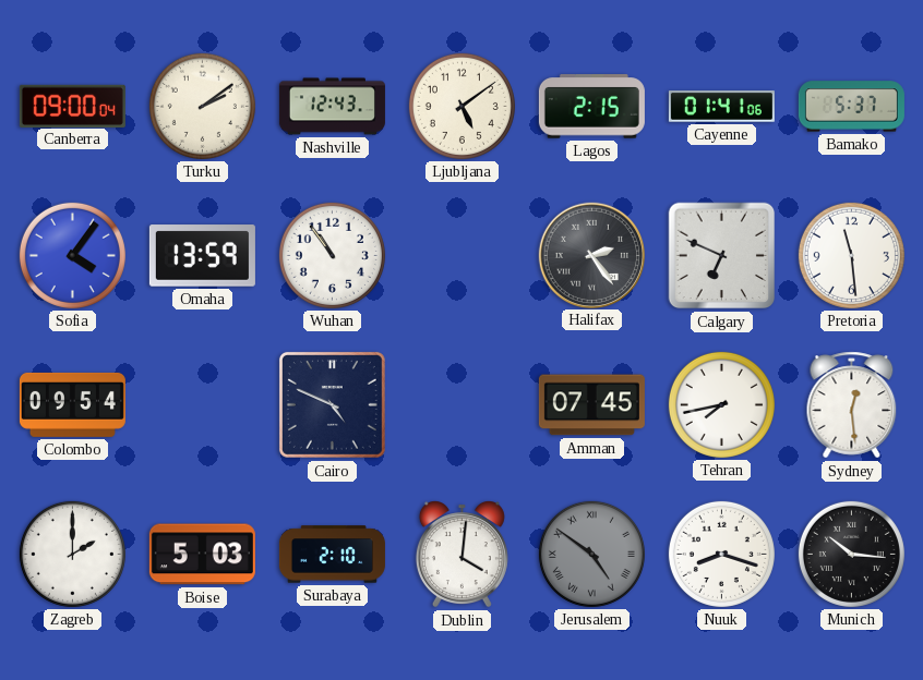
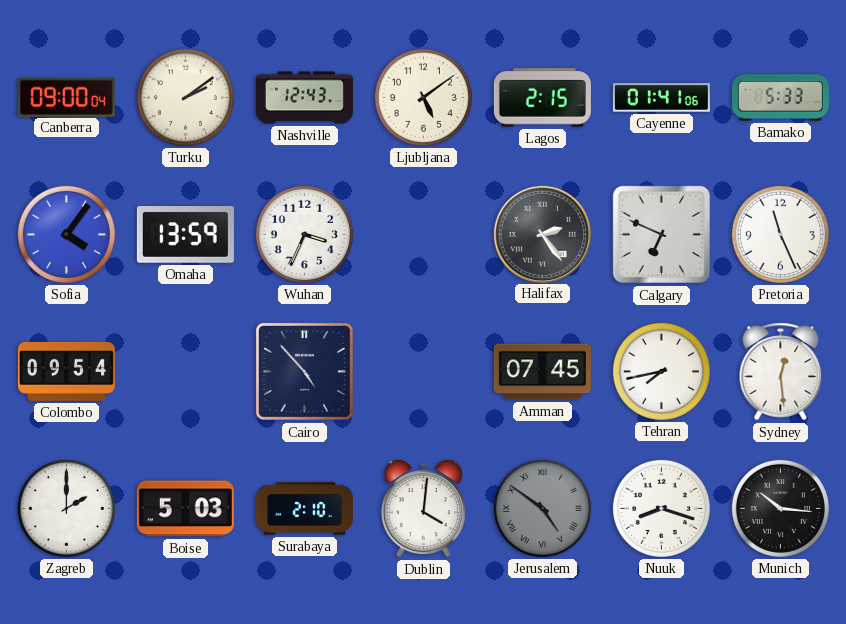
Bamako: 5:37 -> 5:33
Wuhan: 10:54 -> 3:34
Pretoria: 11:29 -> 11:26
Cairo: 4:49 -> 4:53
